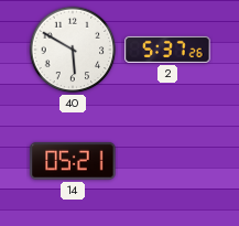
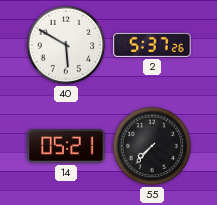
55: none -> 7:37
